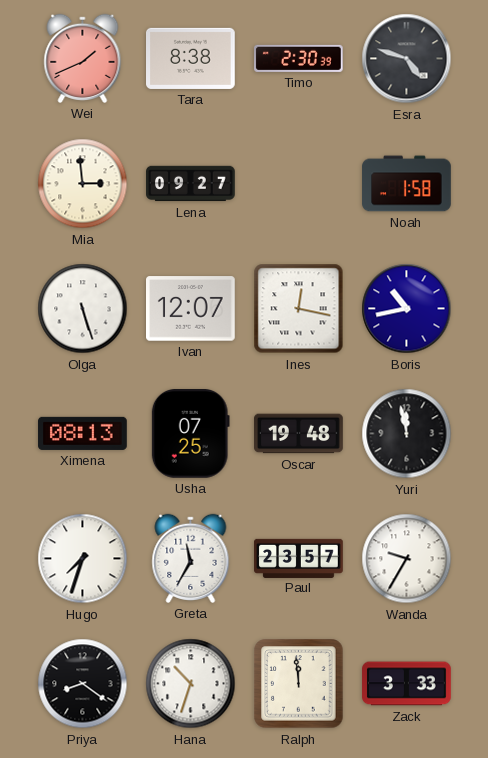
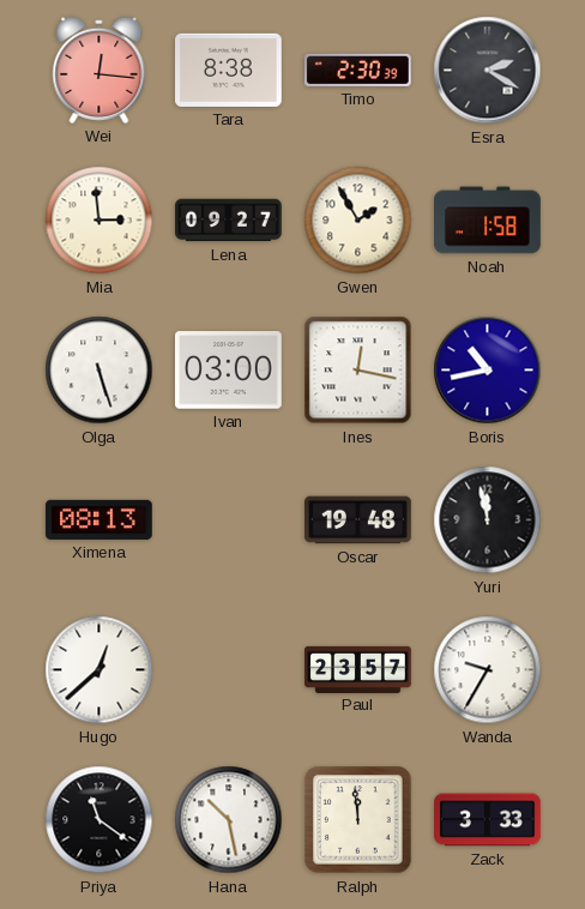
Wei: 1:41 -> 12:16
Esra: 4:48 -> 2:20
Gwen: none -> 1:55
Ivan: 12:07 -> 03:00
Usha: 07:25 -> none
Hugo: 7:33 -> 12:38
Greta: 11:35 -> none
Priya: 8:21 -> 11:21
Hana: 10:33 -> 10:28
